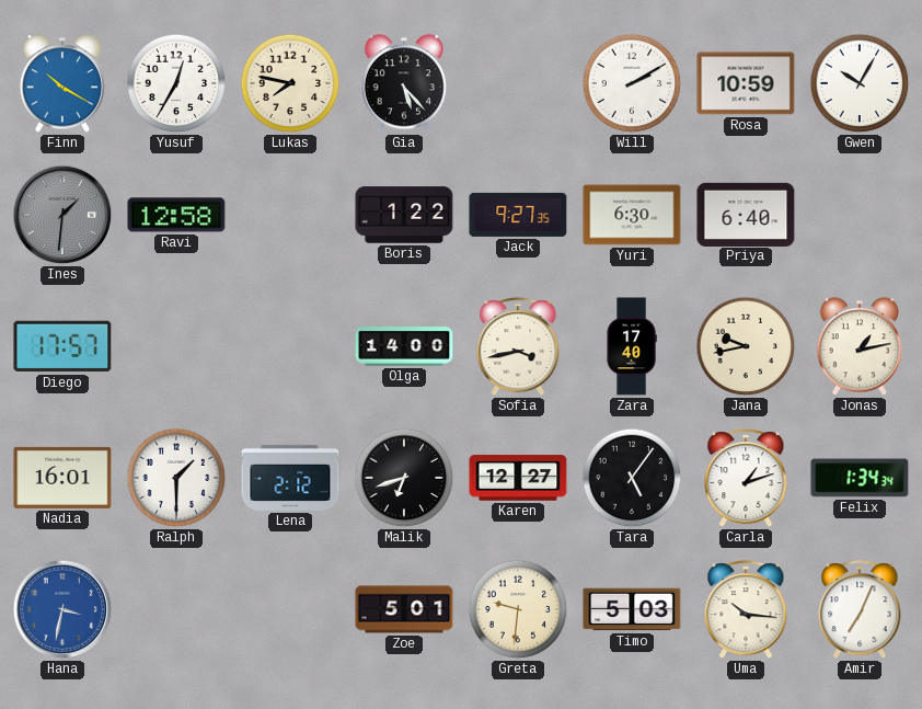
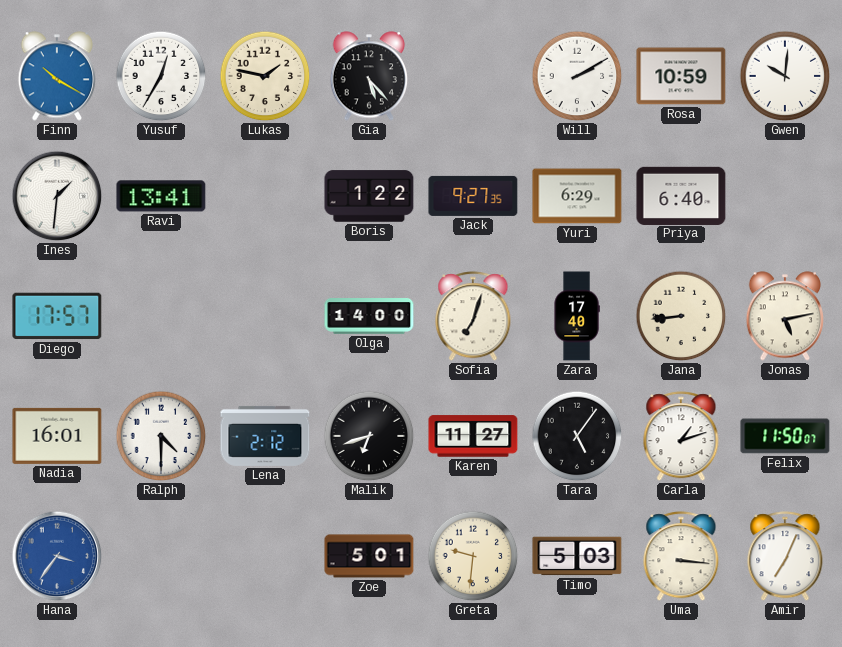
Lukas: 7:47 -> 1:47
Gwen: 10:05 -> 10:01
Ines dial: grey -> white
Ravi: 12:58 -> 13:41
Yuri: 6:30 -> 6:29
Sofia: 3:43 -> 7:03
Jana: 9:43 -> 8:44
Jonas: 1:13 -> 5:13
Ralph: 1:30 -> 4:30
Karen: 12:27 -> 11:27
Felix: 1:34 -> 11:50
Hana: 3:32 -> 3:36
Uma: 10:16 -> 3:16
